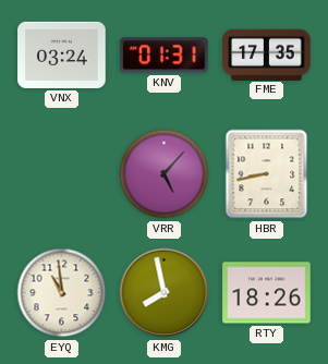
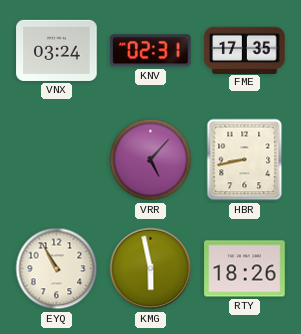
KNV: 01:31 -> 02:31
EYQ: 10:59 -> 10:55
KMG: 7:58 -> 5:58
